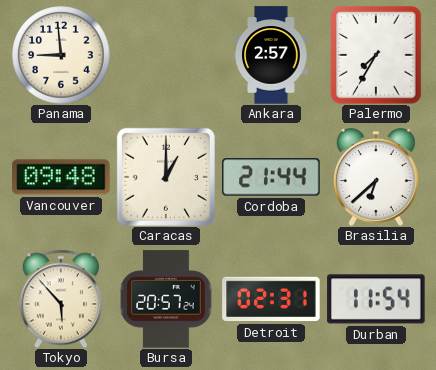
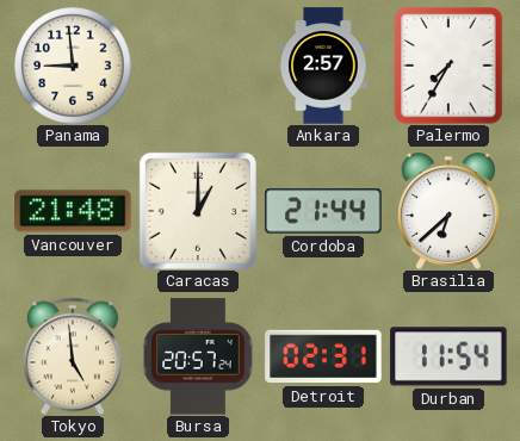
Vancouver: 09:48 -> 21:48
Tokyo: 5:53 -> 4:59
